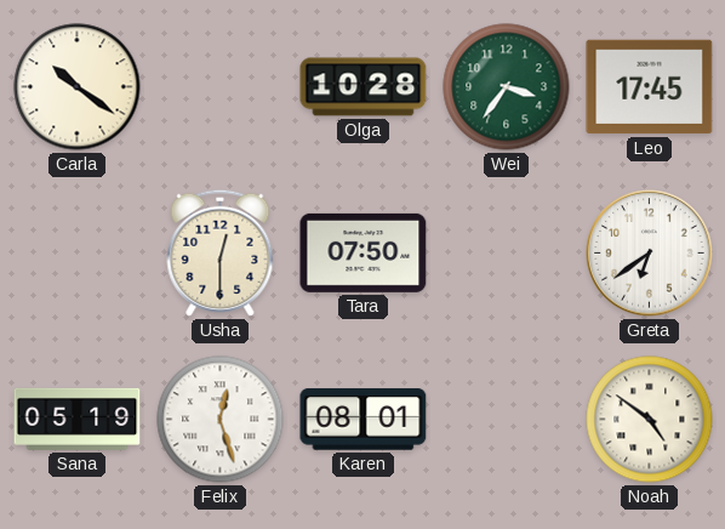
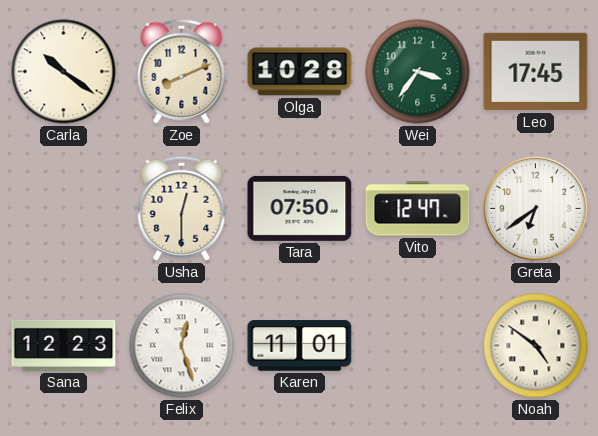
Zoe: none -> 8:11
Vito: none -> 12:47
Sana: 05:19 -> 12:23
Karen: 08:01 -> 11:01
